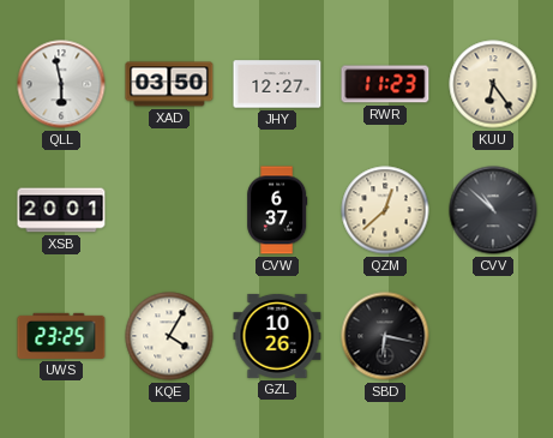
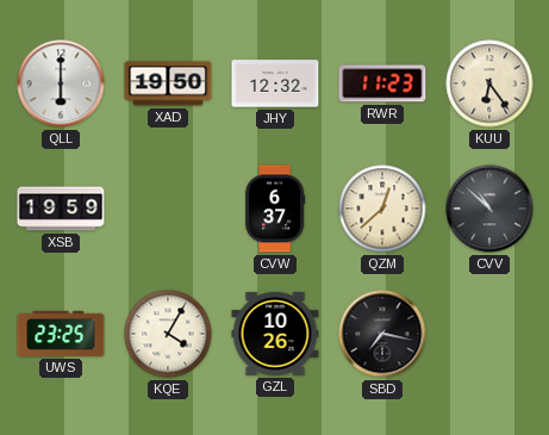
QLL: 5:58 -> 6:00
XAD: 03:50 -> 19:50
JHY: 12:27 -> 12:32
XSB: 20:01 -> 19:59
SBD: 6:17 -> 7:17
